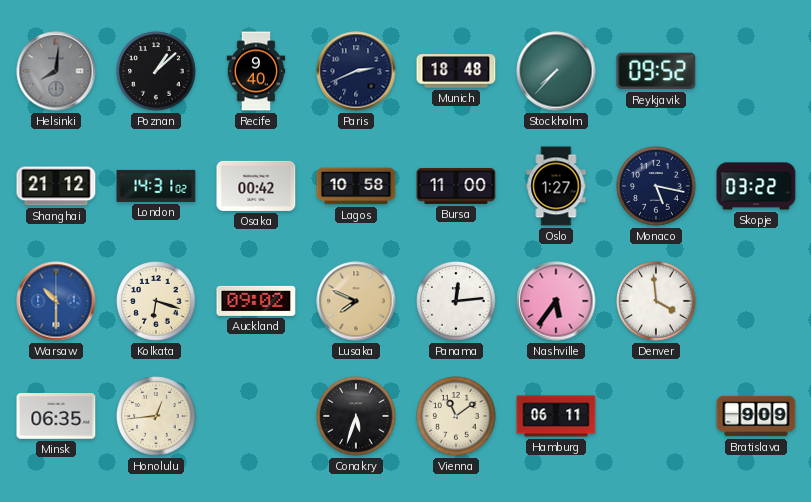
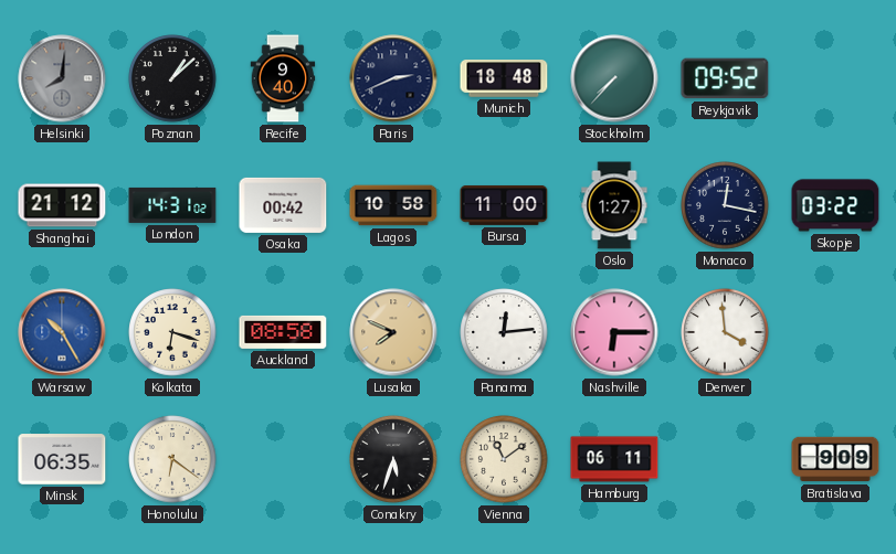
Monaco: 5:17 -> 12:17
Warsaw: 10:30 -> 10:25
Auckland: 09:02 -> 08:58
Nashville: 5:36 -> 6:15
Honolulu: 12:44 -> 6:21
